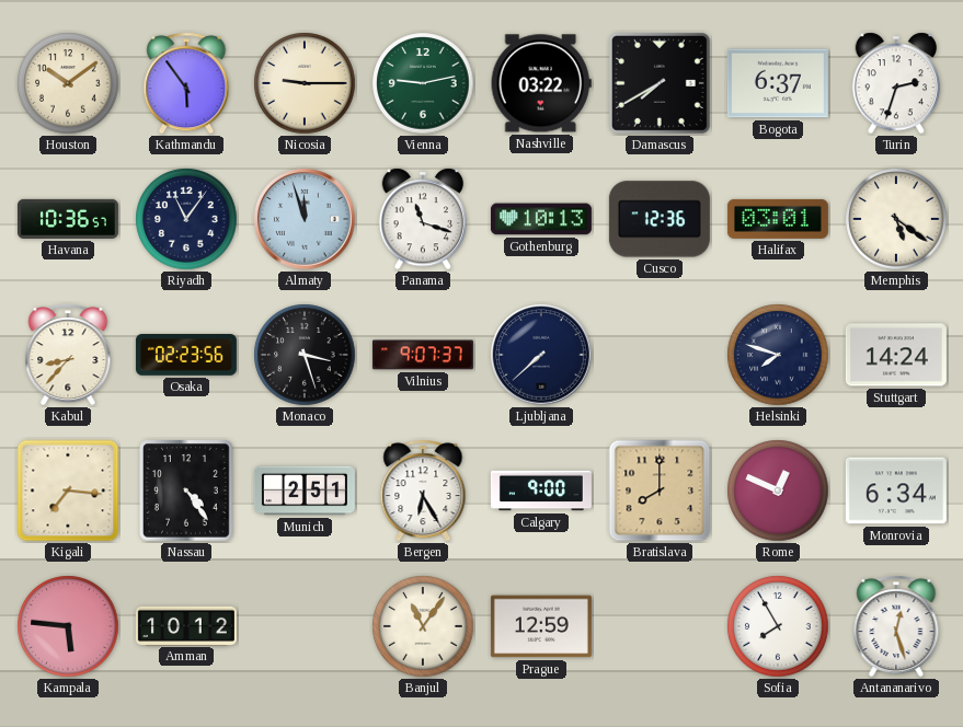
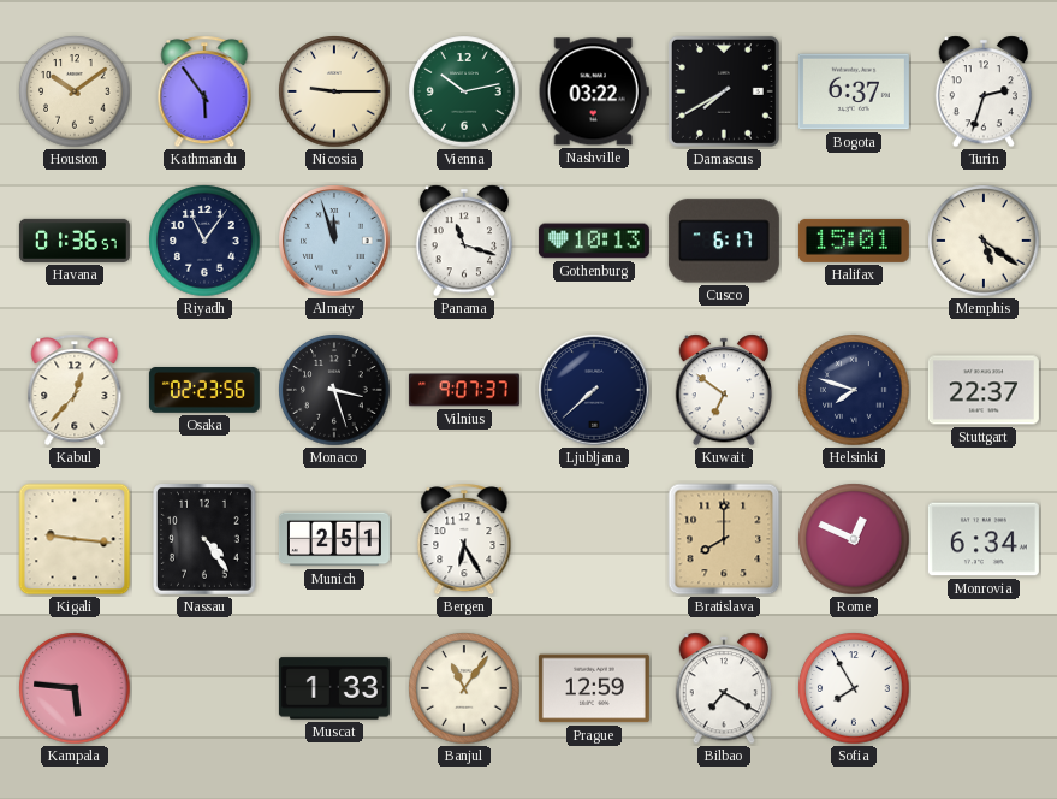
Vienna: 9:13 -> 10:13
Havana: 10:36 -> 01:36
Cusco: 12:36 -> 6:17
Halifax: 03:01 -> 15:01
Kabul: 8:37 -> 12:37
Kuwait: none -> 6:51
Stuttgart: 14:24 -> 22:37
Kigali: 7:16 -> 9:16
Calgary: 9:00 -> none
Amman: 10:12 -> none
Muscat: none -> 1:33
Bilbao: none -> 7:20
Antananarivo: 12:27 -> none
